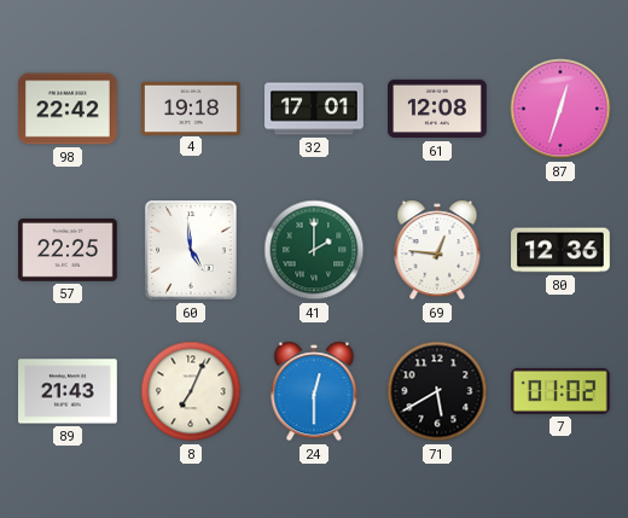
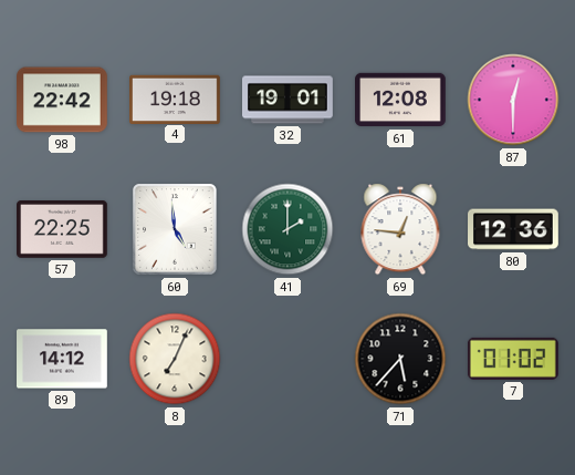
32: 17:01 -> 19:01
87: 12:33 -> 12:30
89: 21:43 -> 14:12
24: 12:30 -> none
71: 5:40 -> 5:37
